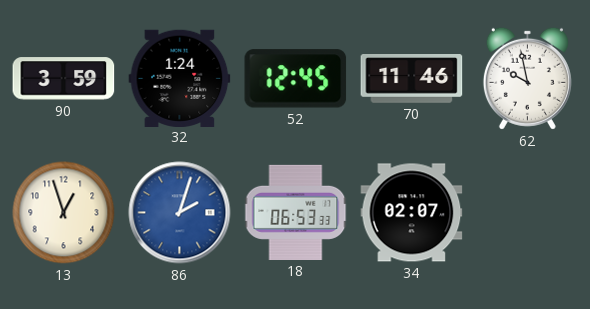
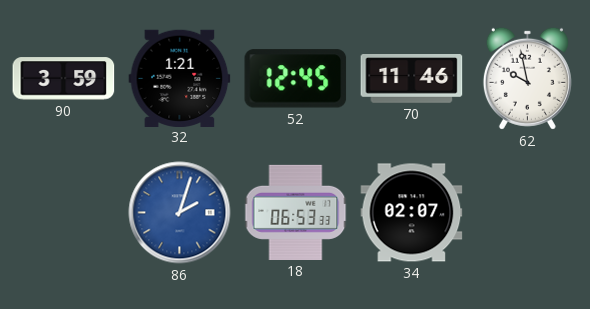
32: 1:24 -> 1:21
13: 12:57 -> none
